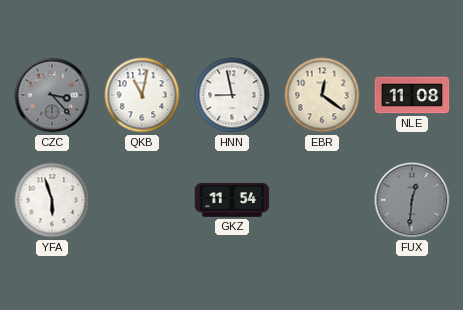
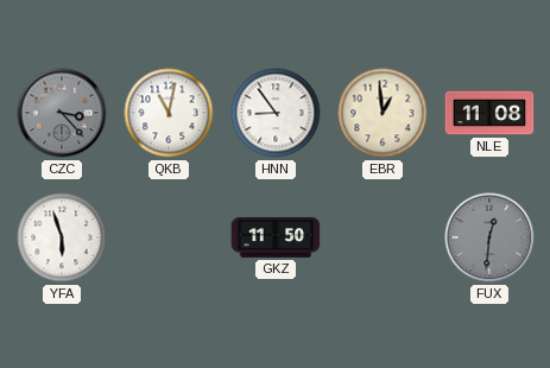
HNN: 8:58 -> 8:54
EBR: 12:21 -> 12:59
GKZ: 11:54 -> 11:50
